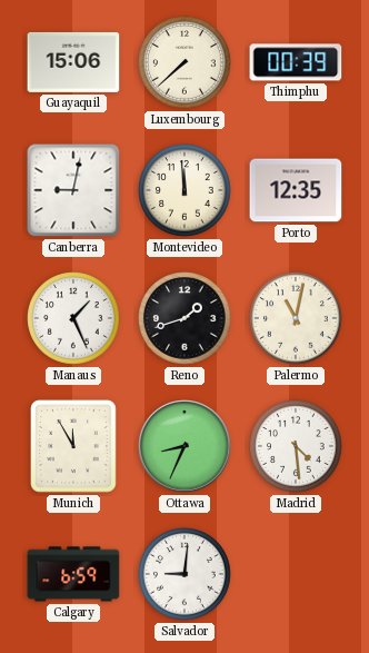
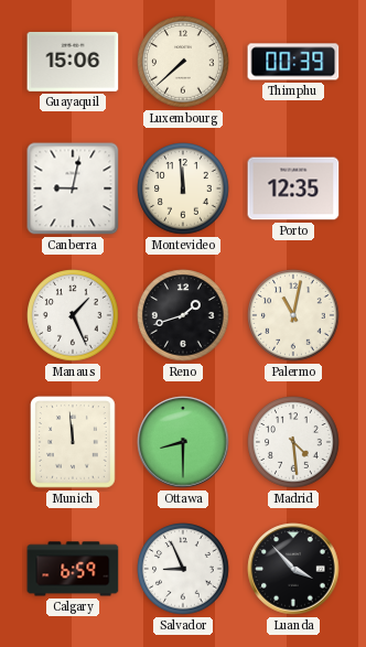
Munich: 11:55 -> 11:59
Ottawa: 8:34 -> 8:30
Salvador: 9:01 -> 8:56
Luanda: none -> 3:53
